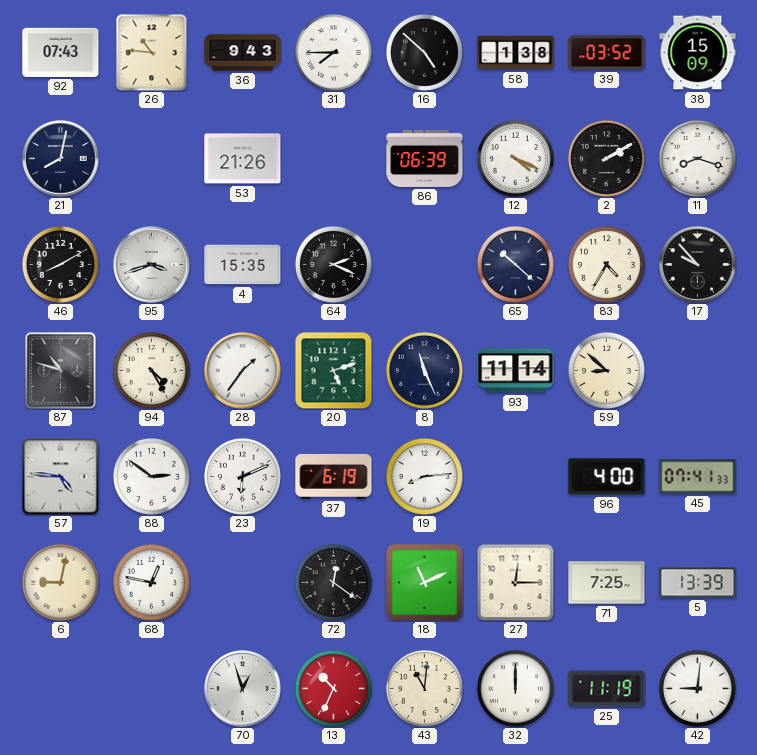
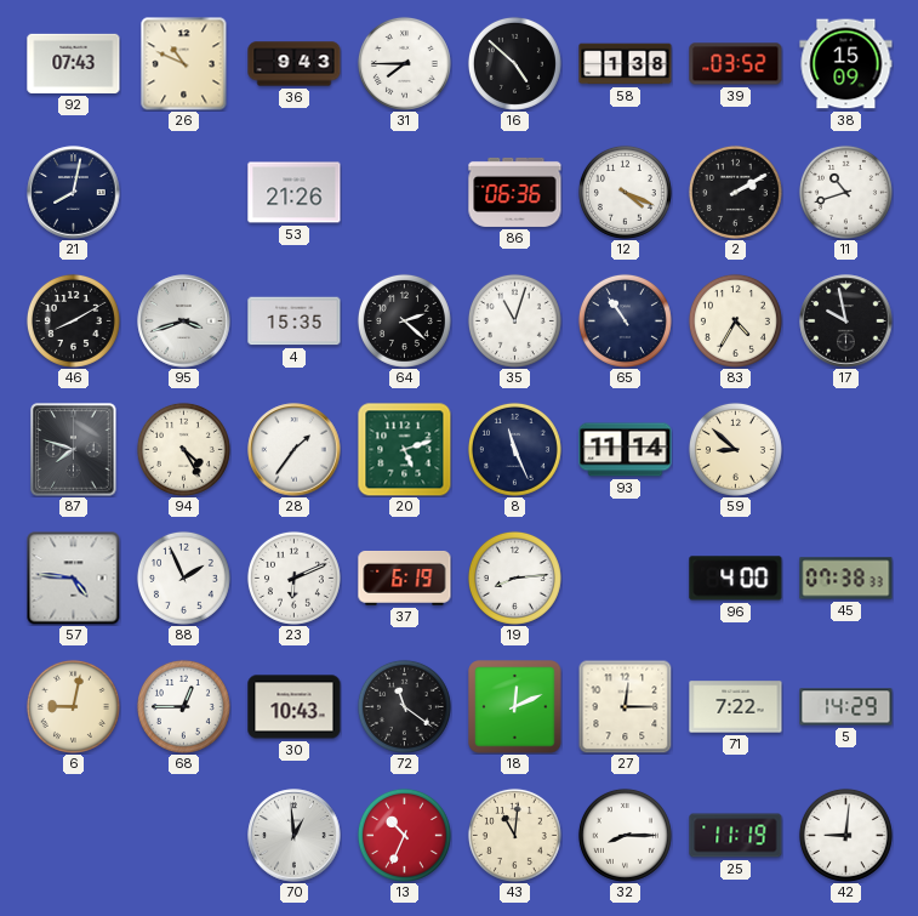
26: 10:46 -> 10:49
86: 06:39 -> 06:36
11: 8:18 -> 10:42
64: 2:19 -> 2:22
35: none -> 11:03
65: 10:22 -> 10:54
17: 9:53 -> 9:58
87: 10:48 -> 7:48
88: 2:51 -> 1:56
45: 07:41 -> 07:38
68: 12:47 -> 12:45
30: none -> 10:43
72: 12:21 -> 11:21
18: 11:11 -> 12:11
71: 7:25 -> 7:22
5: 13:39 -> 14:29
70: 12:57 -> 12:59
32: 12:00 -> 8:15
